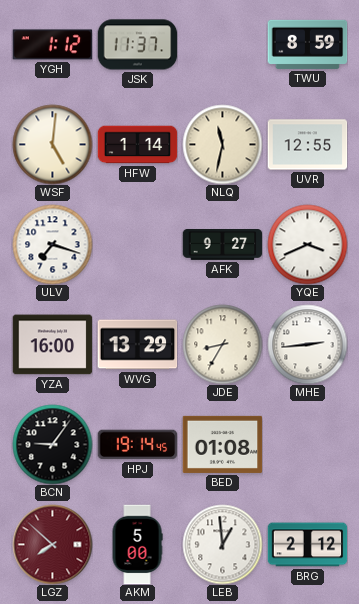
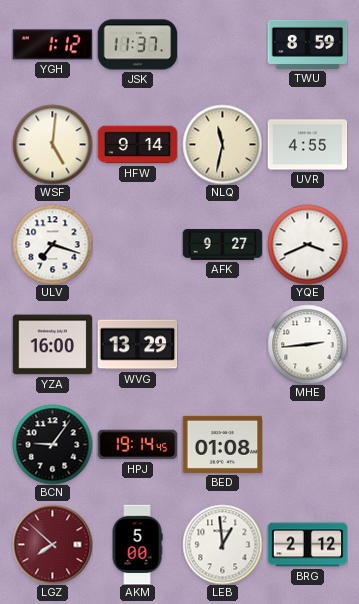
HFW: 1:14 -> 9:14
UVR: 12:55 -> 4:55
JDE: 8:35 -> none
